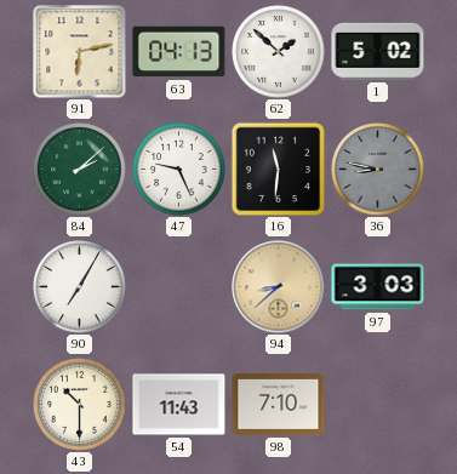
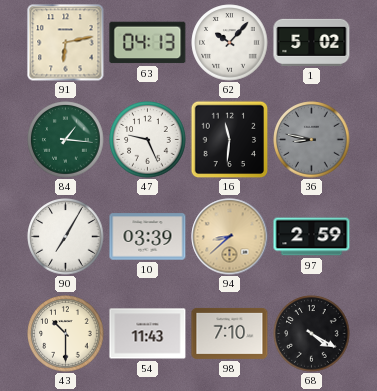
62: 1:52 -> 10:07
84: 2:08 -> 1:16
10: none -> 03:39
97: 3:03 -> 2:59
68: none -> 4:20
